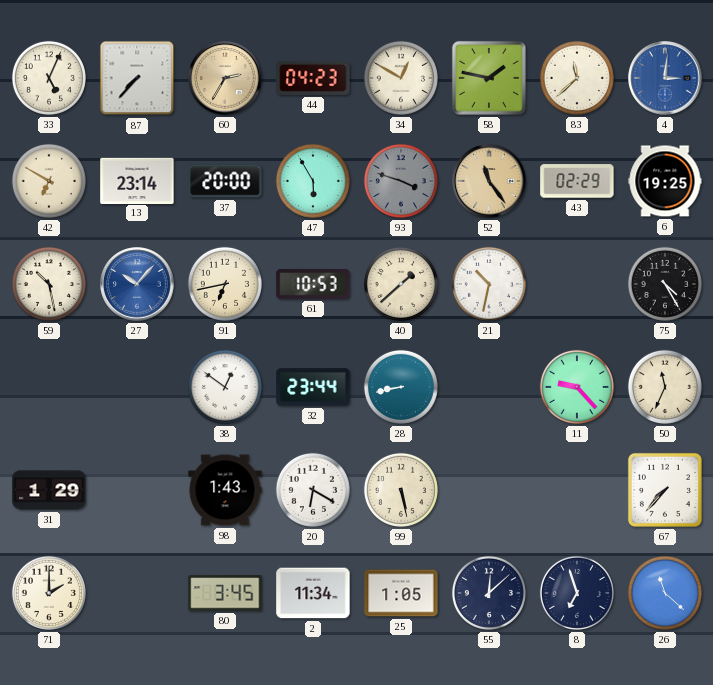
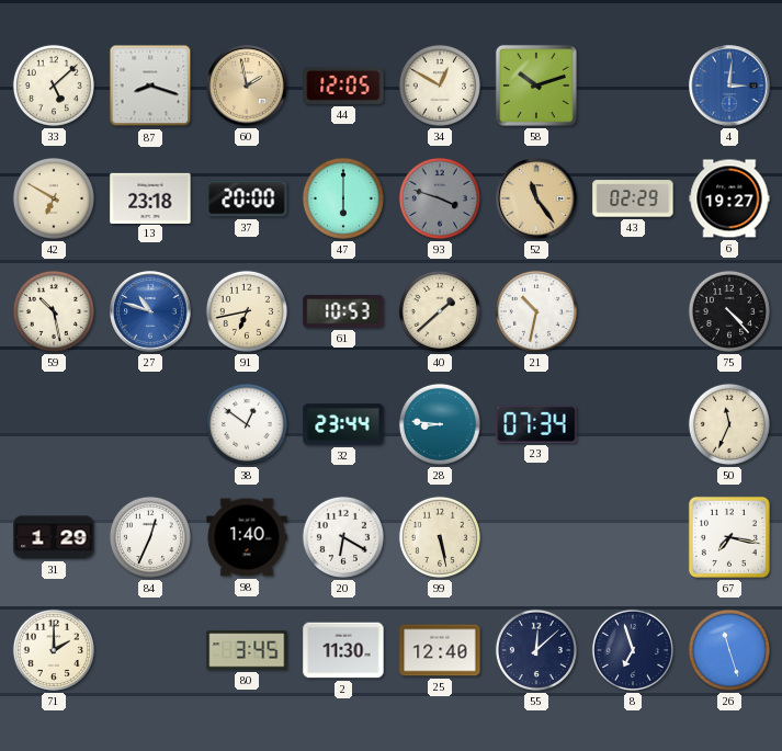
33: 5:04 -> 5:08
87: 7:37 -> 8:18
60: 2:35 -> 1:58
44: 04:23 -> 12:05
58: 1:47 -> 10:12
83: 11:38 -> none
13: 23:14 -> 23:18
47: 5:55 -> 6:00
6: 19:25 -> 19:27
27: 10:07 -> 10:48
75: 4:25 -> 4:23
28: 8:43 -> 8:46
23: none -> 07:34
11: 9:23 -> none
84: none -> 12:34
98: 1:43 -> 1:40
67: 7:37 -> 7:17
2: 11:34 -> 11:30
25: 1:05 -> 12:40
26: 11:22 -> 11:27
